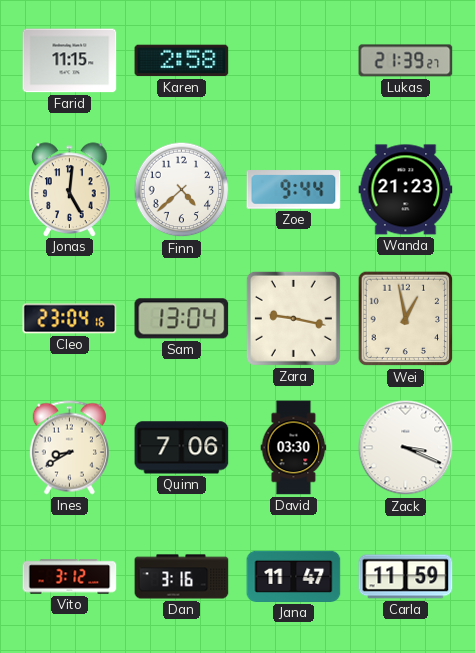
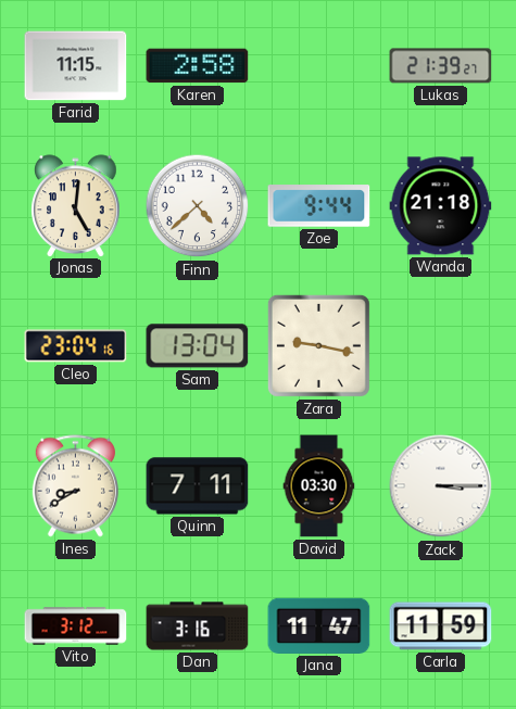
Wanda: 21:23 -> 21:18
Wei: 12:58 -> none
Quinn: 7:06 -> 7:11
Zack: 3:19 -> 3:15
